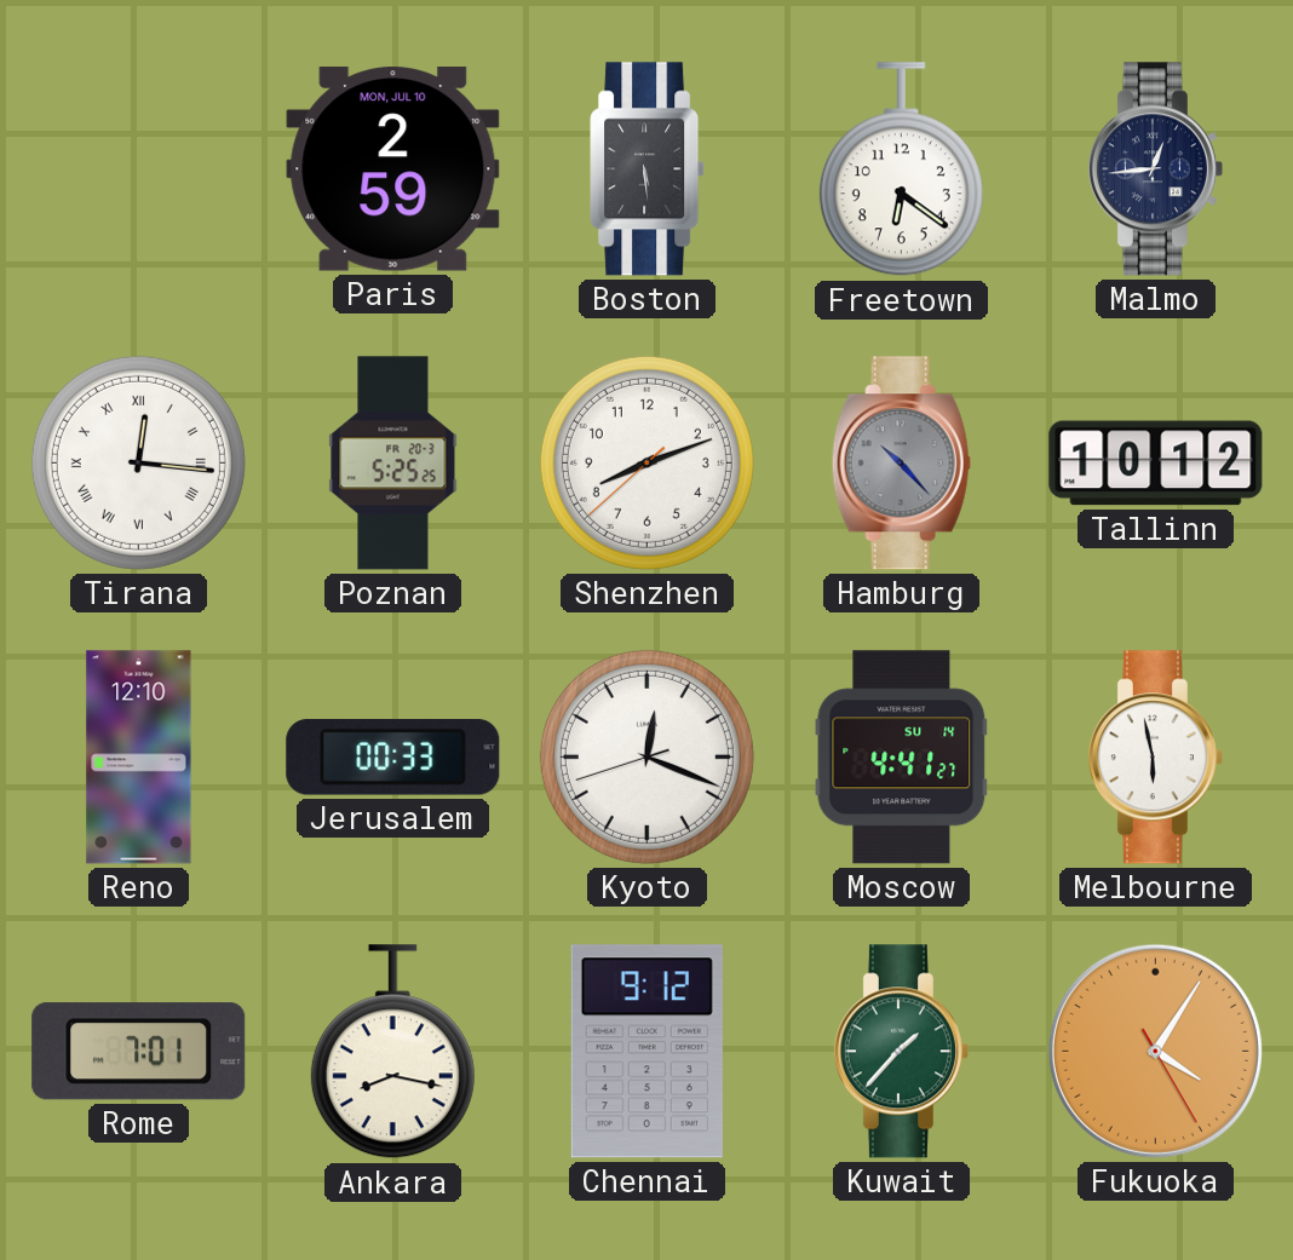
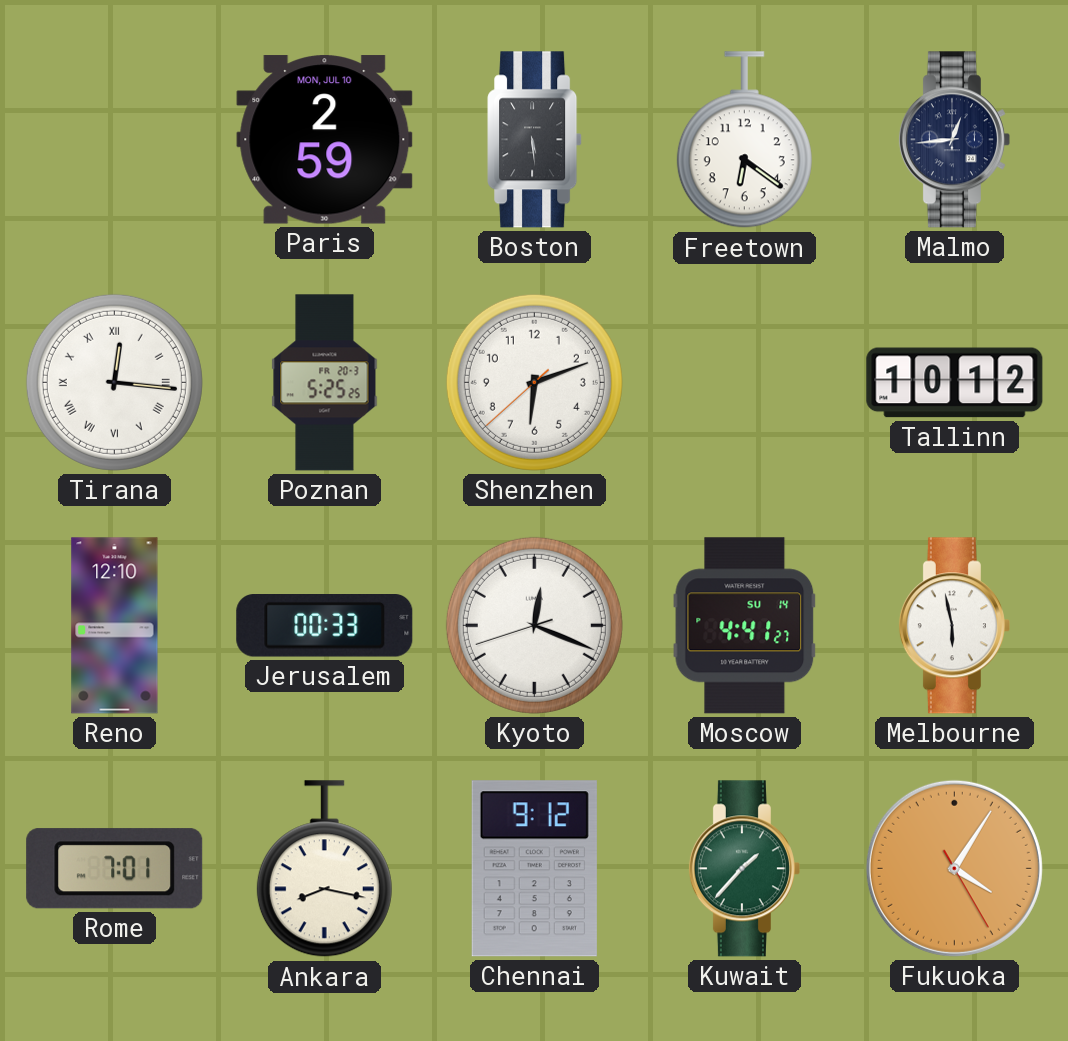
Shenzhen: 8:11 -> 6:11
Hamburg: 10:23 -> none
